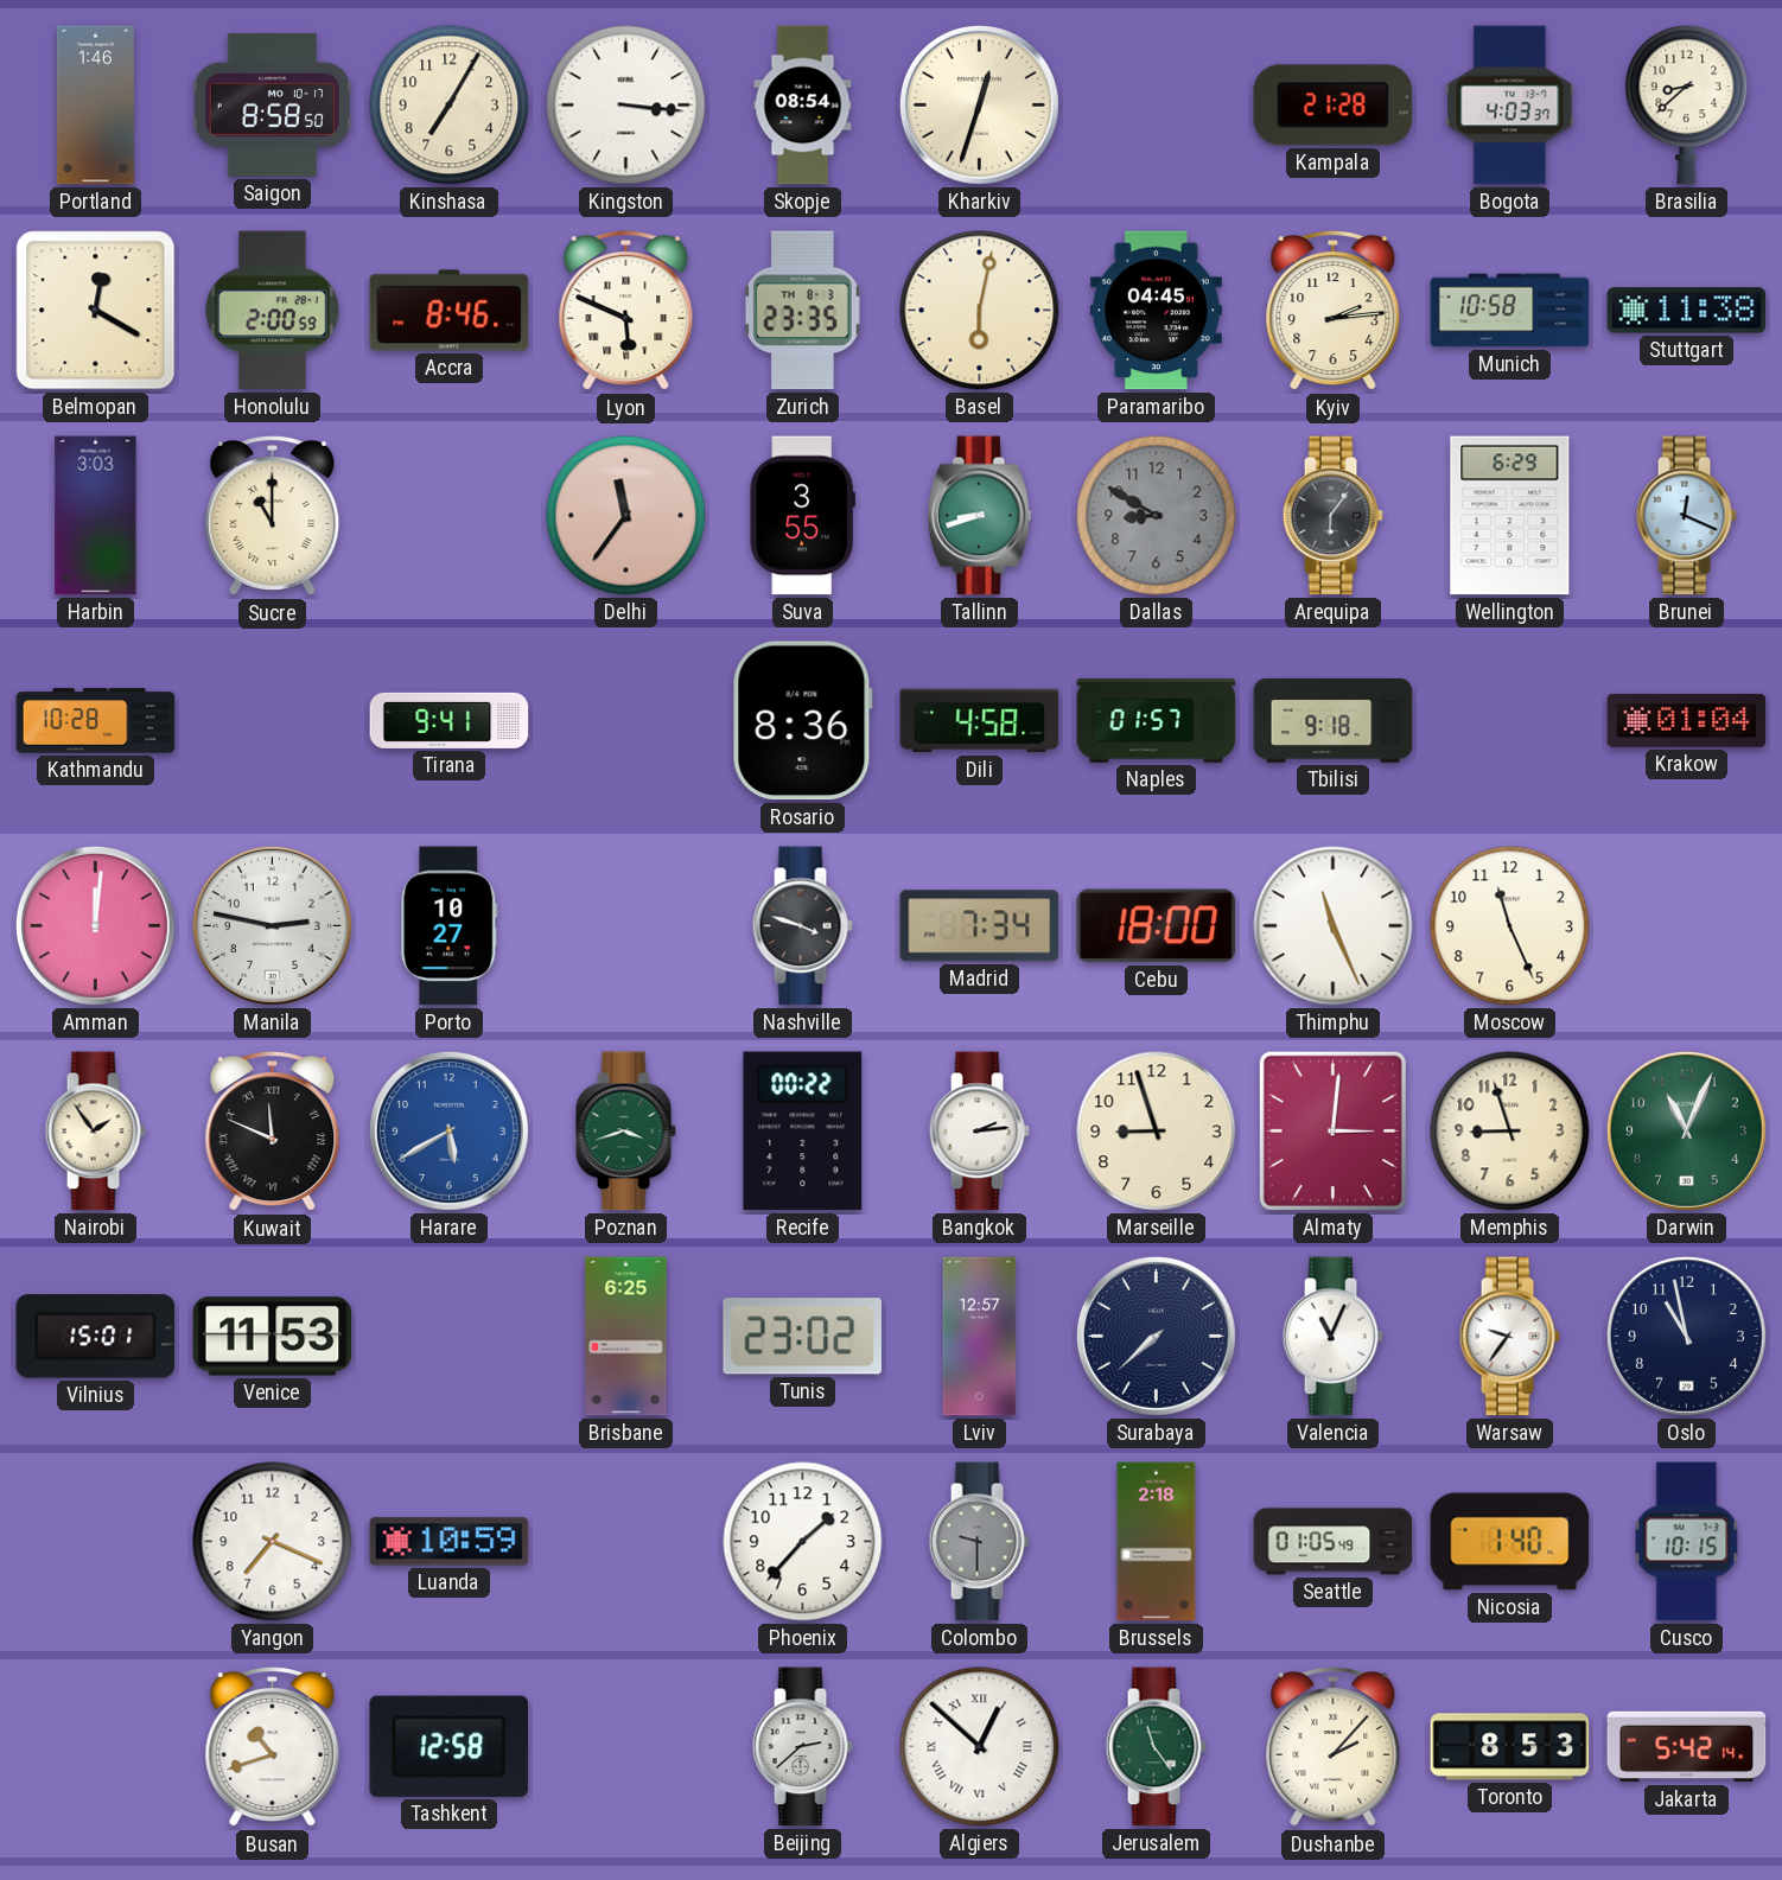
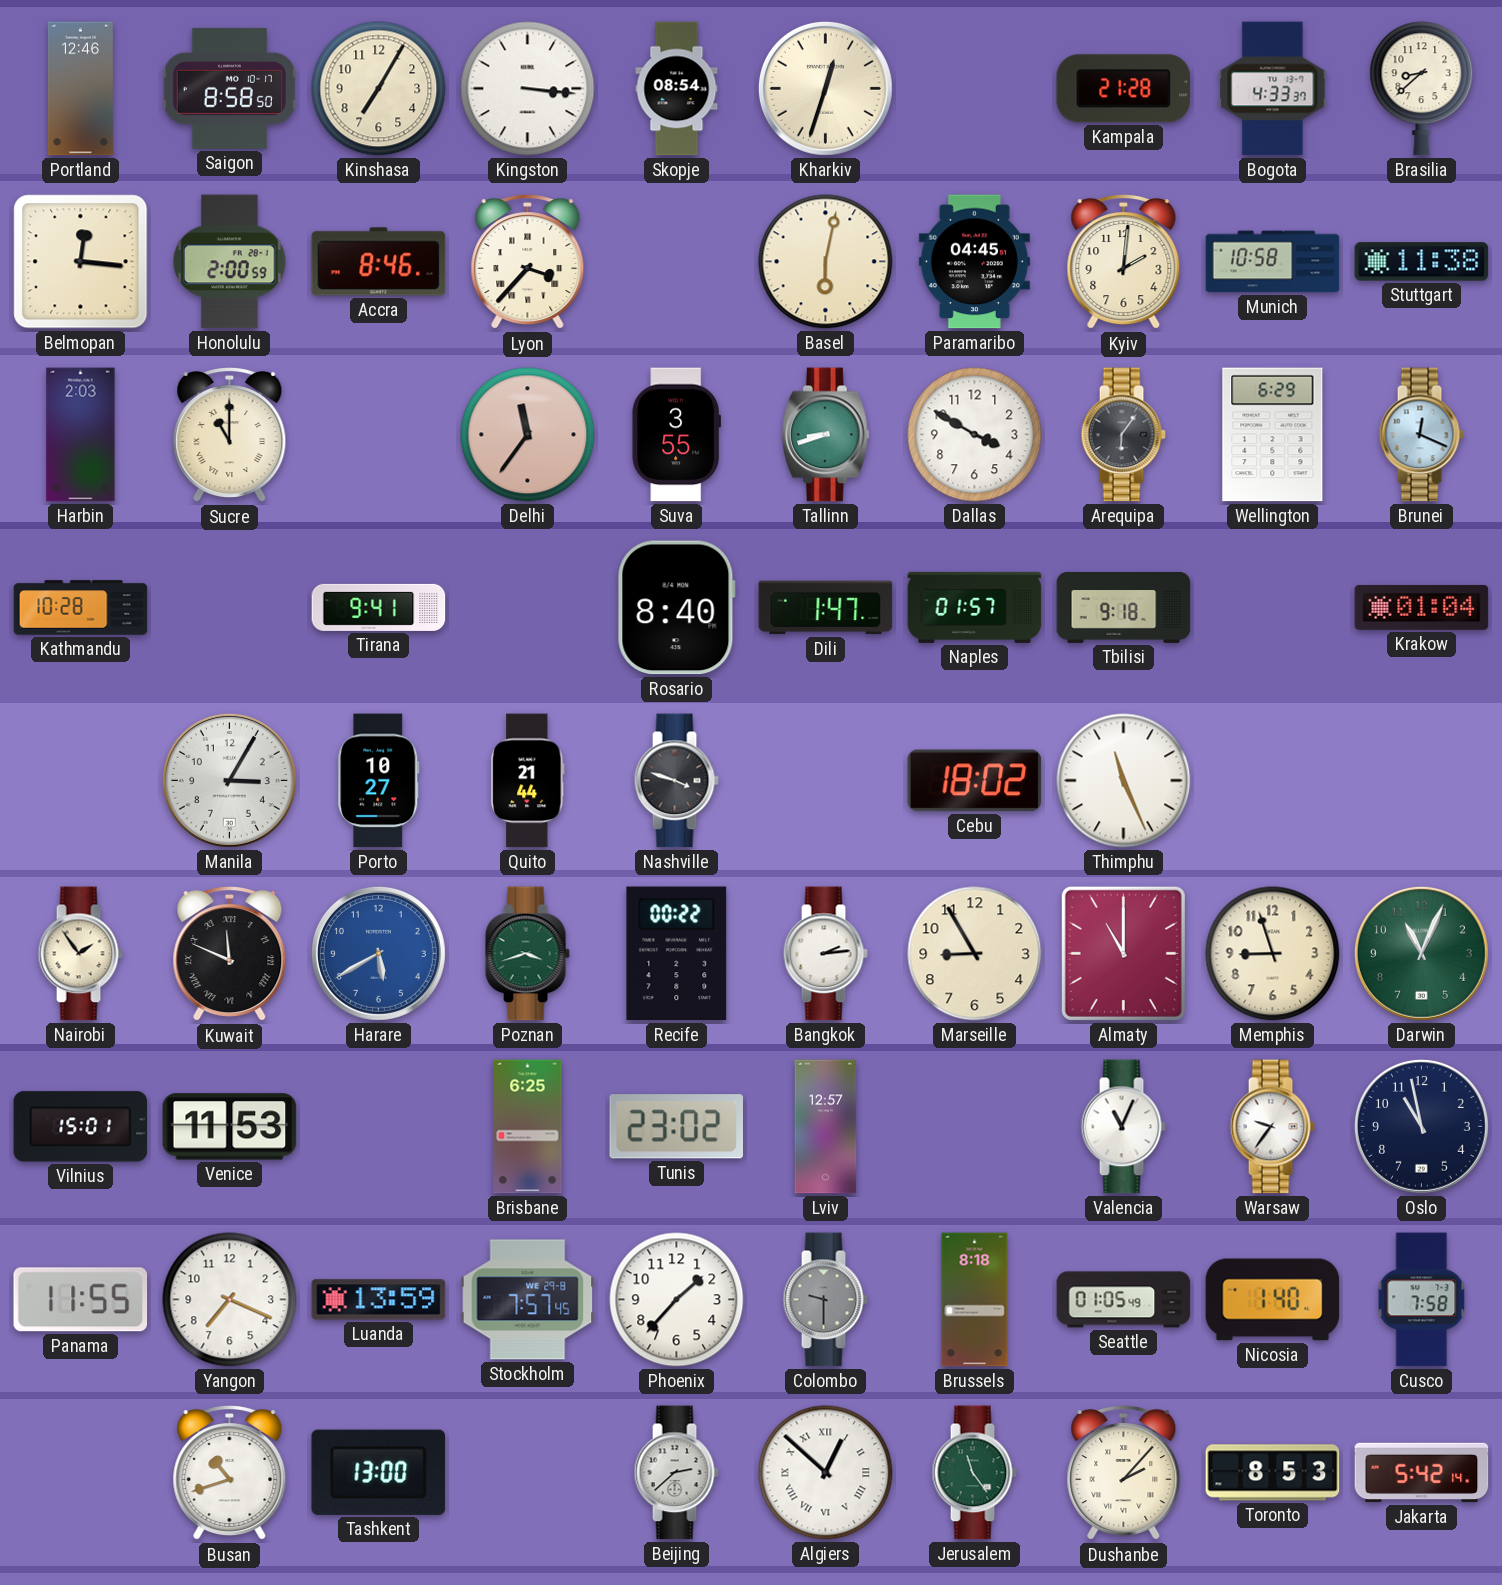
Portland: 1:46 -> 12:46
Bogota: 4:03 -> 4:33
Belmopan: 12:20 -> 12:16
Lyon: 5:49 -> 3:37
Zurich: 23:35 -> none
Kyiv: 2:14 -> 2:01
Harbin: 3:03 -> 2:03
Dallas: 8:50 -> 3:50
Dallas dial: grey -> white
Rosario: 8:36 -> 8:40
Dili: 4:58 -> 1:47
Amman: 12:01 -> none
Manila: 2:47 -> 3:05
Quito: none -> 21:44
Madrid: 7:34 -> none
Cebu: 18:00 -> 18:02
Moscow: 11:26 -> none
Marseille: 8:57 -> 8:55
Almaty: 3:01 -> 11:00
Surabaya: 7:38 -> none
Panama: none -> 11:55
Luanda: 10:59 -> 13:59
Stockholm: none -> 7:57
Brussels: 2:18 -> 8:18
Cusco: 10:15 -> 7:58
Tashkent: 12:58 -> 13:00
